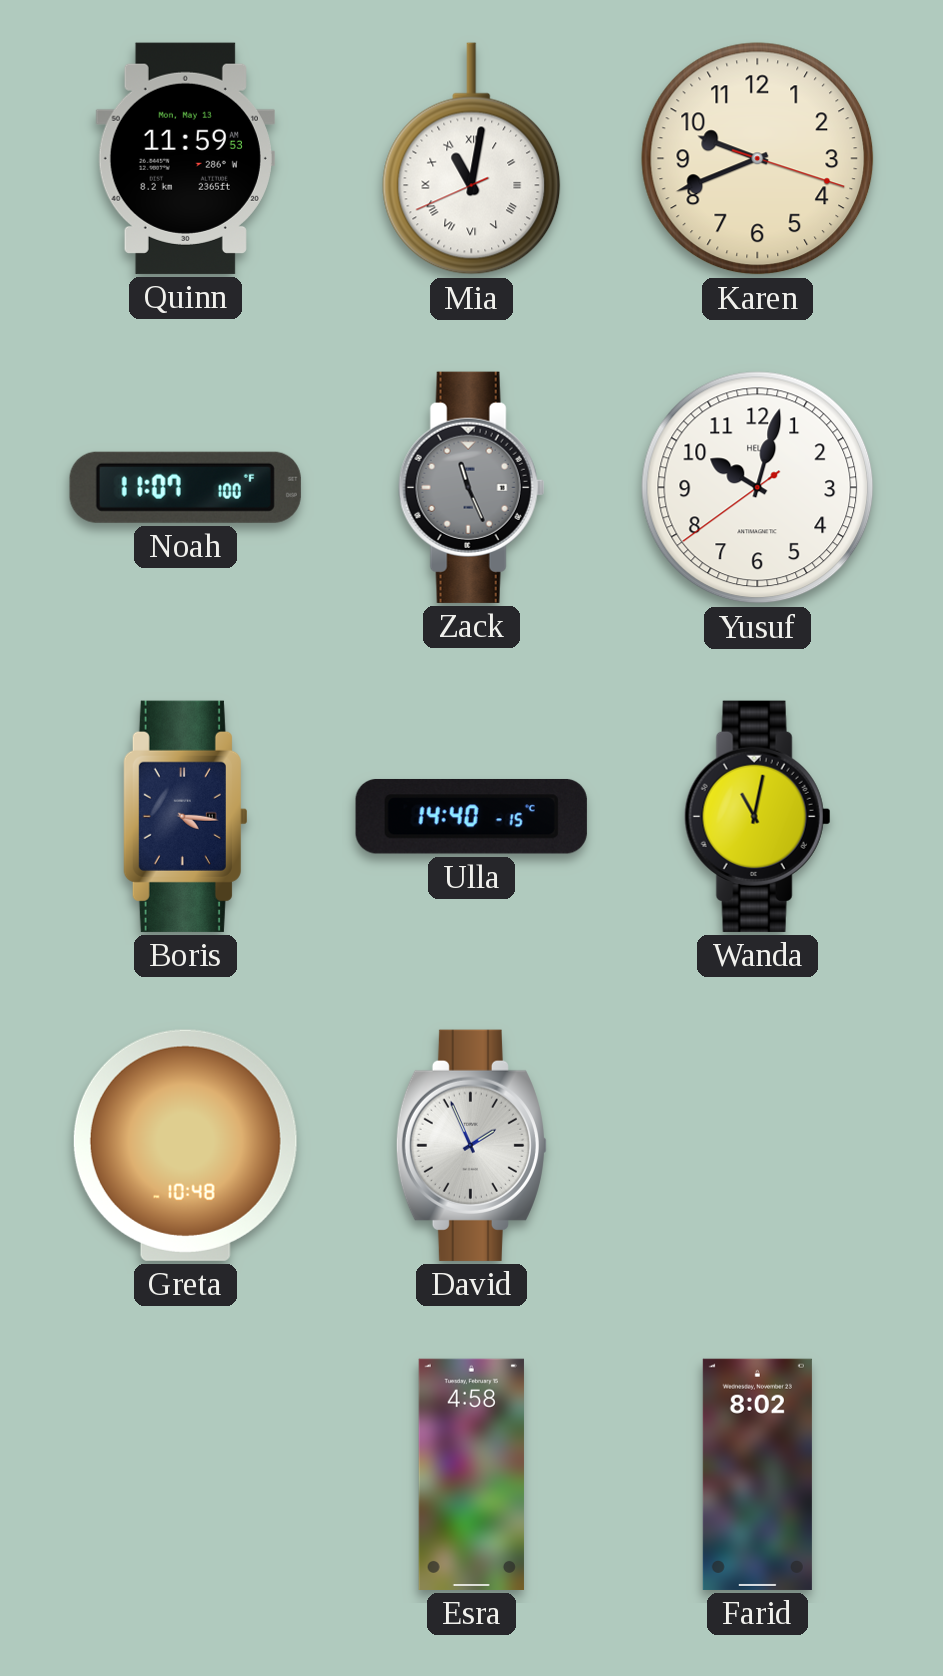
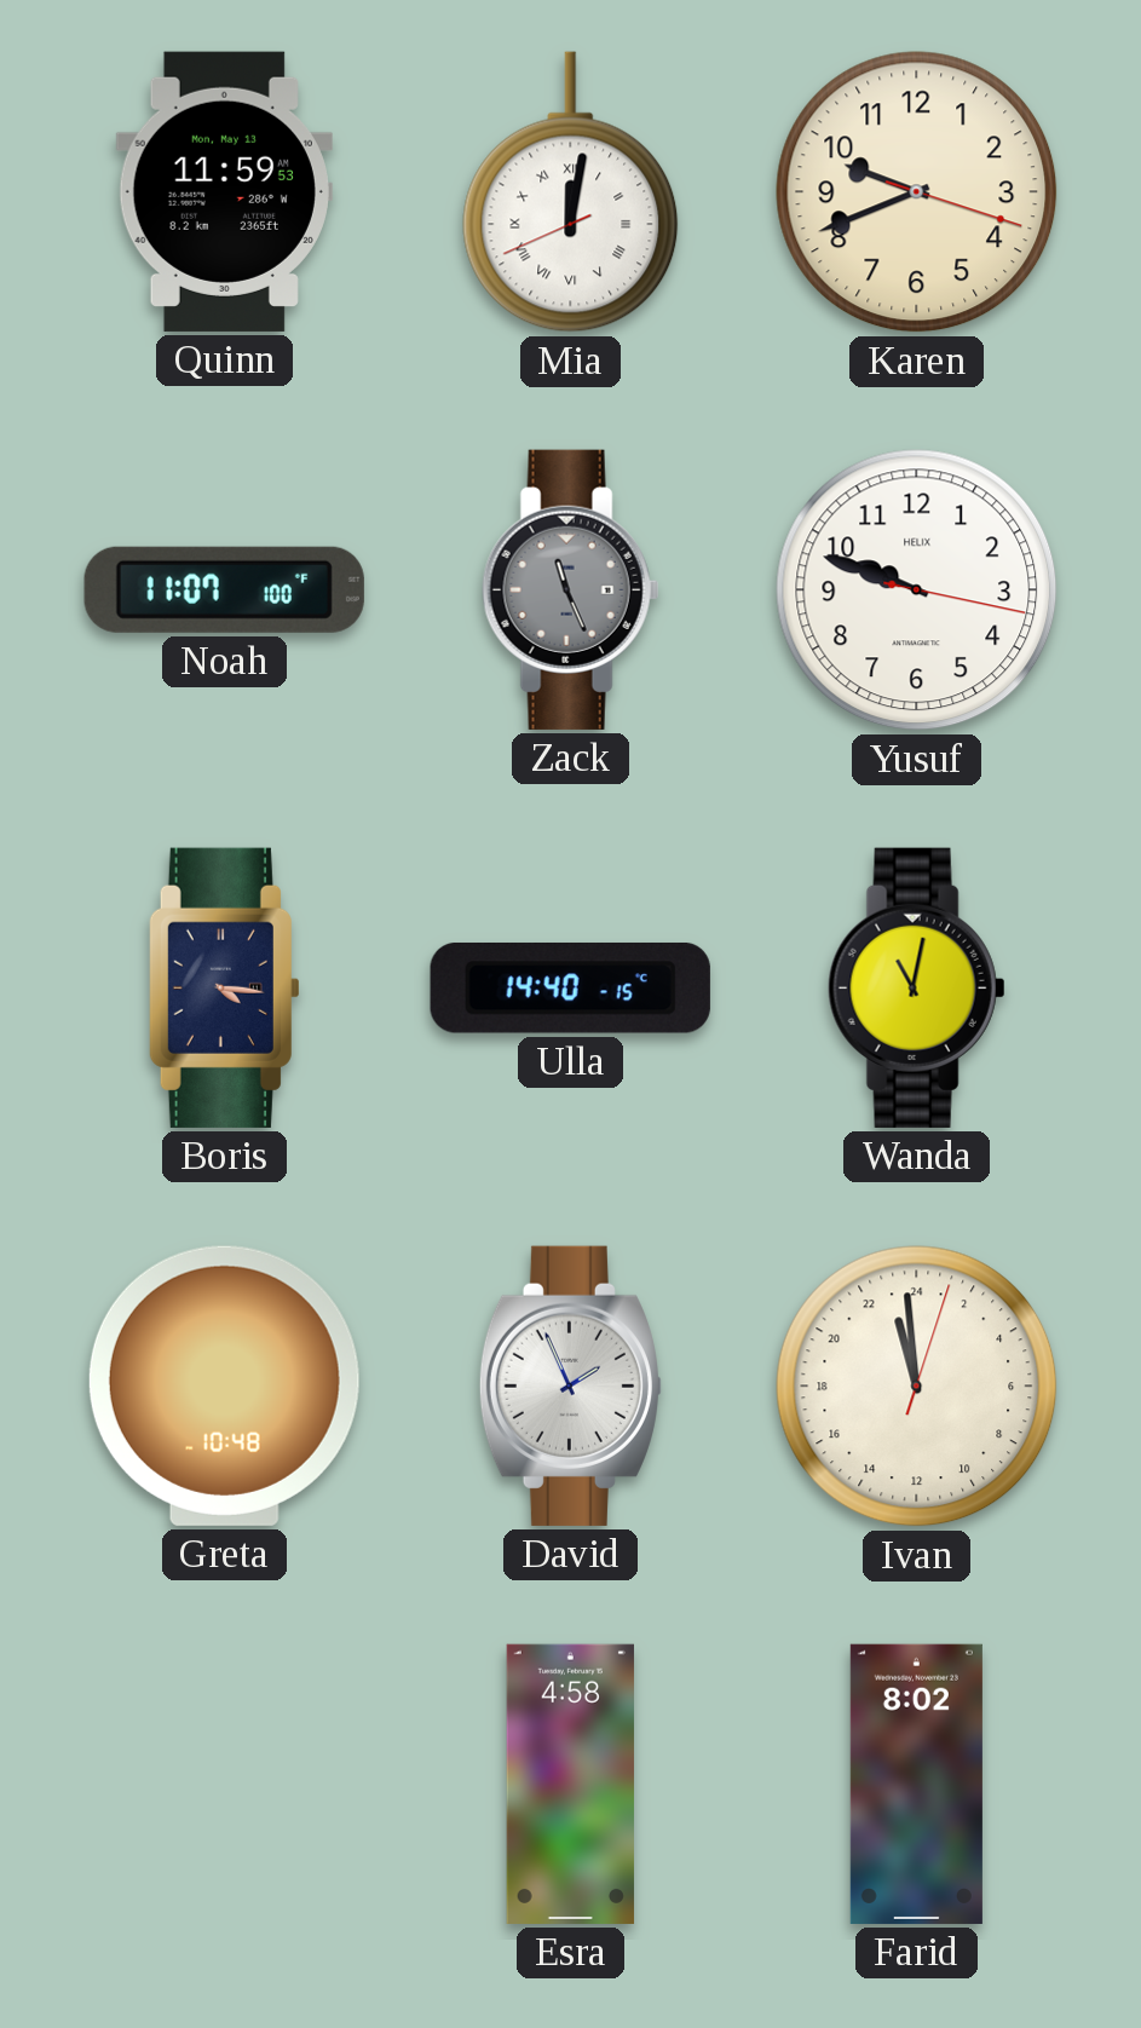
Mia: 11:01 -> 12:01
Yusuf: 10:02 -> 9:48
Ivan: none -> 22:59
